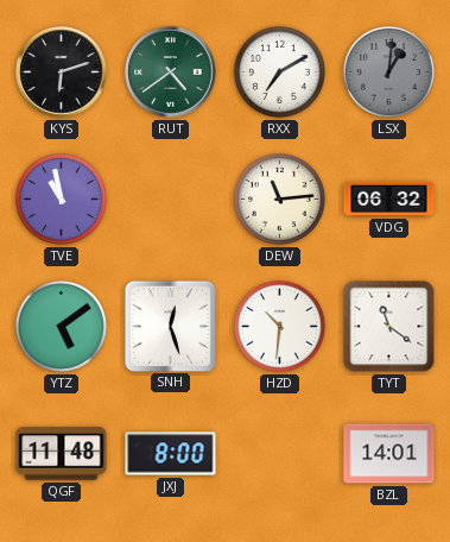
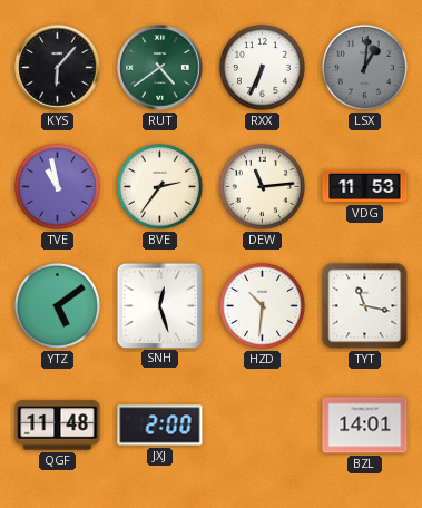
KYS: 6:12 -> 6:07
RXX: 7:10 -> 6:34
BVE: none -> 2:36
VDG: 06:32 -> 11:53
TYT: 11:21 -> 11:17
JXJ: 8:00 -> 2:00
